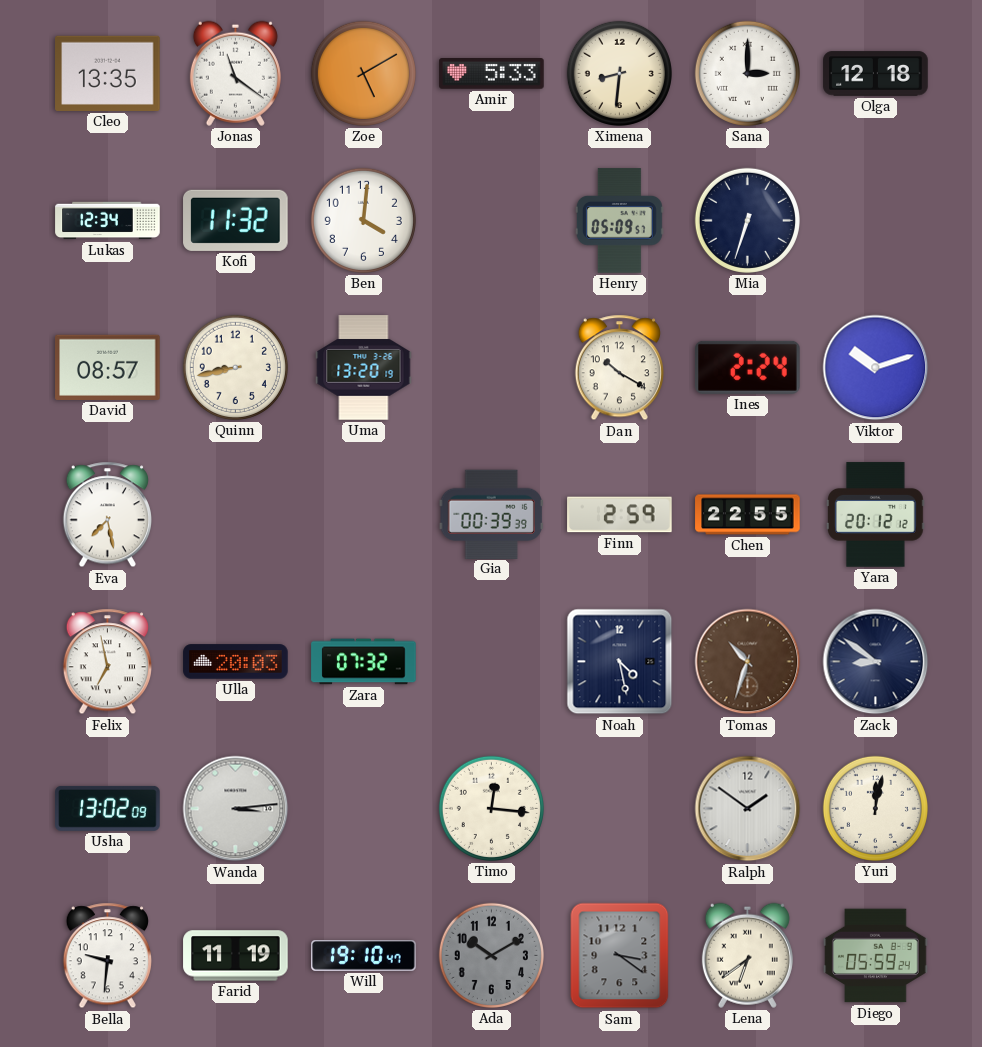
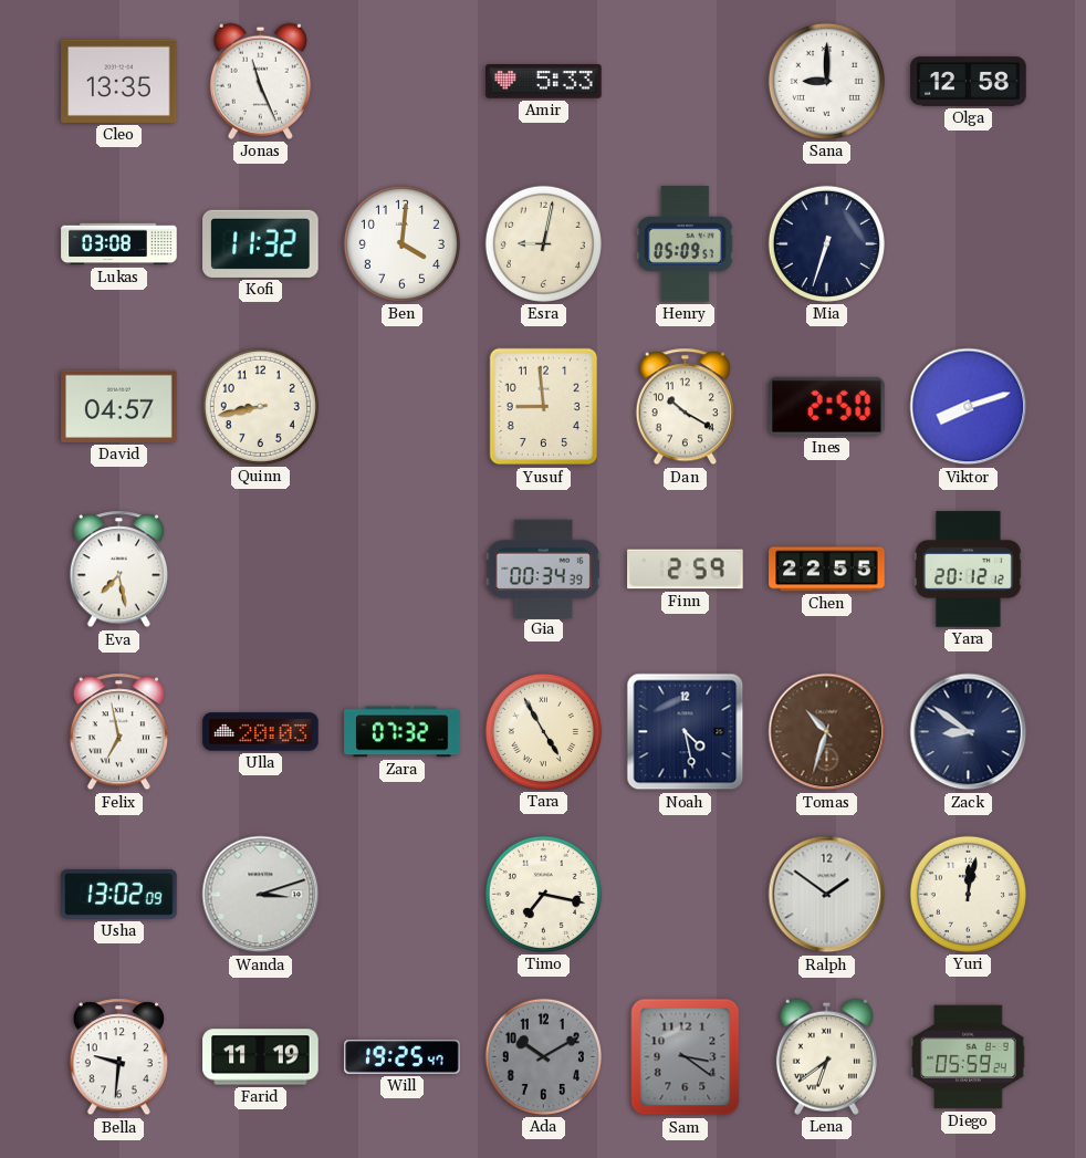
Jonas: 11:21 -> 11:26
Zoe: 5:10 -> none
Ximena: 8:31 -> none
Sana: 3:00 -> 9:00
Olga: 12:18 -> 12:58
Lukas: 12:34 -> 03:08
Esra: none -> 9:02
David: 08:57 -> 04:57
Uma: 13:20 -> none
Yusuf: none -> 8:59
Ines: 2:24 -> 2:50
Viktor: 10:12 -> 8:12
Gia: 00:39 -> 00:34
Tara: none -> 4:55
Wanda: 3:14 -> 3:12
Timo: 12:16 -> 7:17
Will: 19:10 -> 19:25
